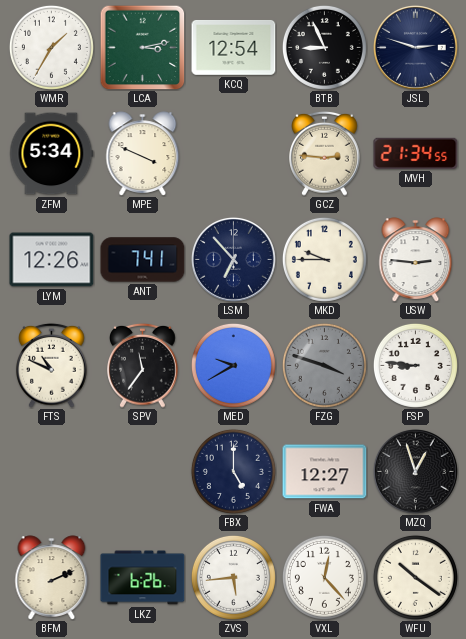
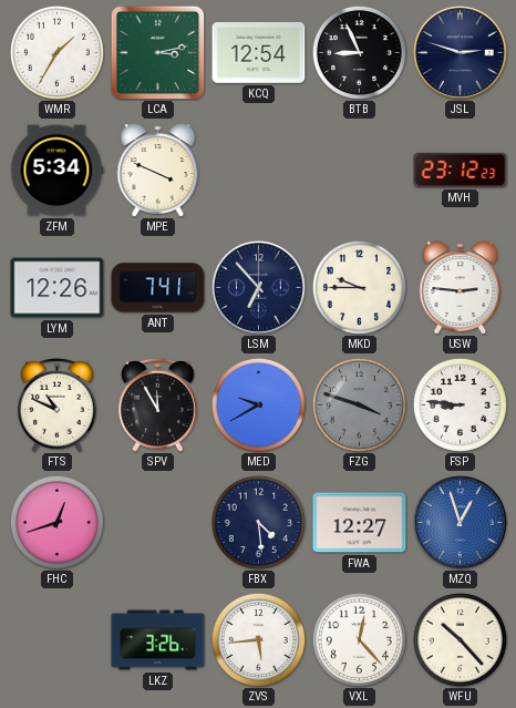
GCZ: 2:46 -> none
MVH: 21:34 -> 23:12
SPV: 11:36 -> 11:55
FHC: none -> 12:42
FBX: 5:00 -> 4:29
MZQ dial: black -> blue
BFM: 2:11 -> none
LKZ: 6:26 -> 3:26
WFU: 10:21 -> 10:23
